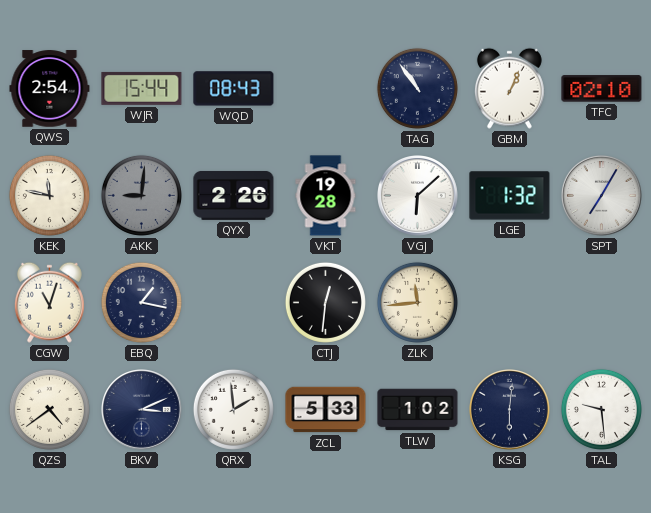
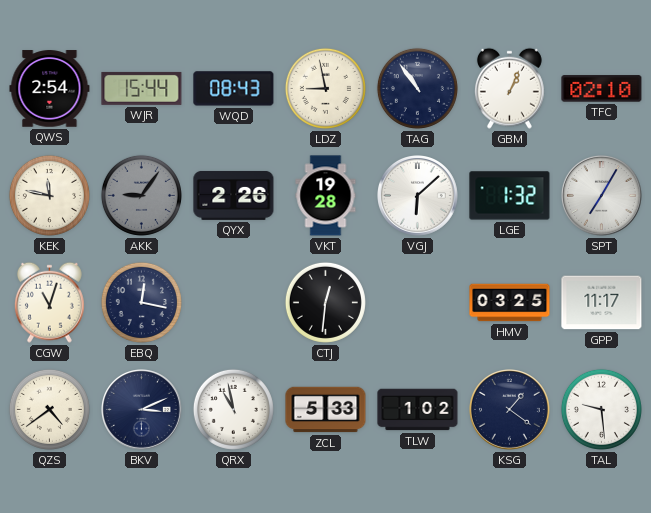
LDZ: none -> 8:58
AKK: 9:01 -> 9:06
EBQ: 1:17 -> 12:17
ZLK: 11:44 -> none
HMV: none -> 03:25
GPP: none -> 11:17
QRX: 1:59 -> 10:58
KSG: 6:01 -> 1:21
